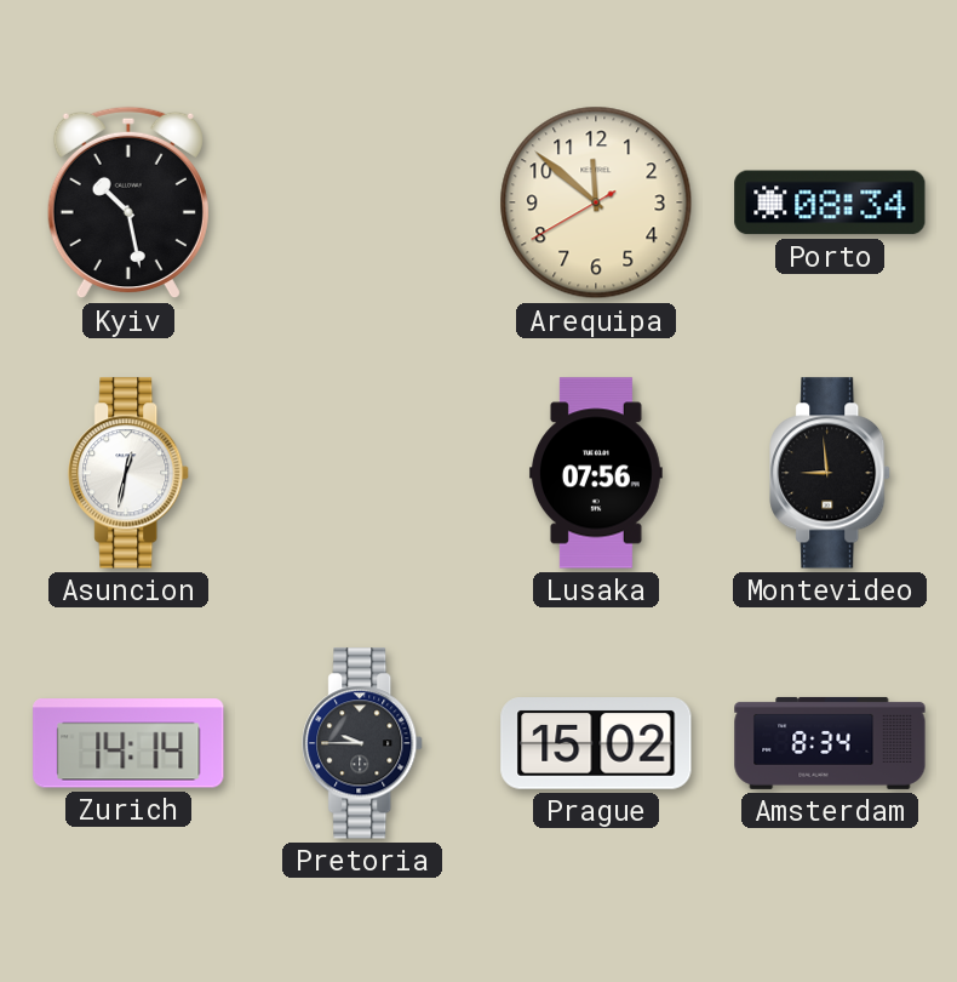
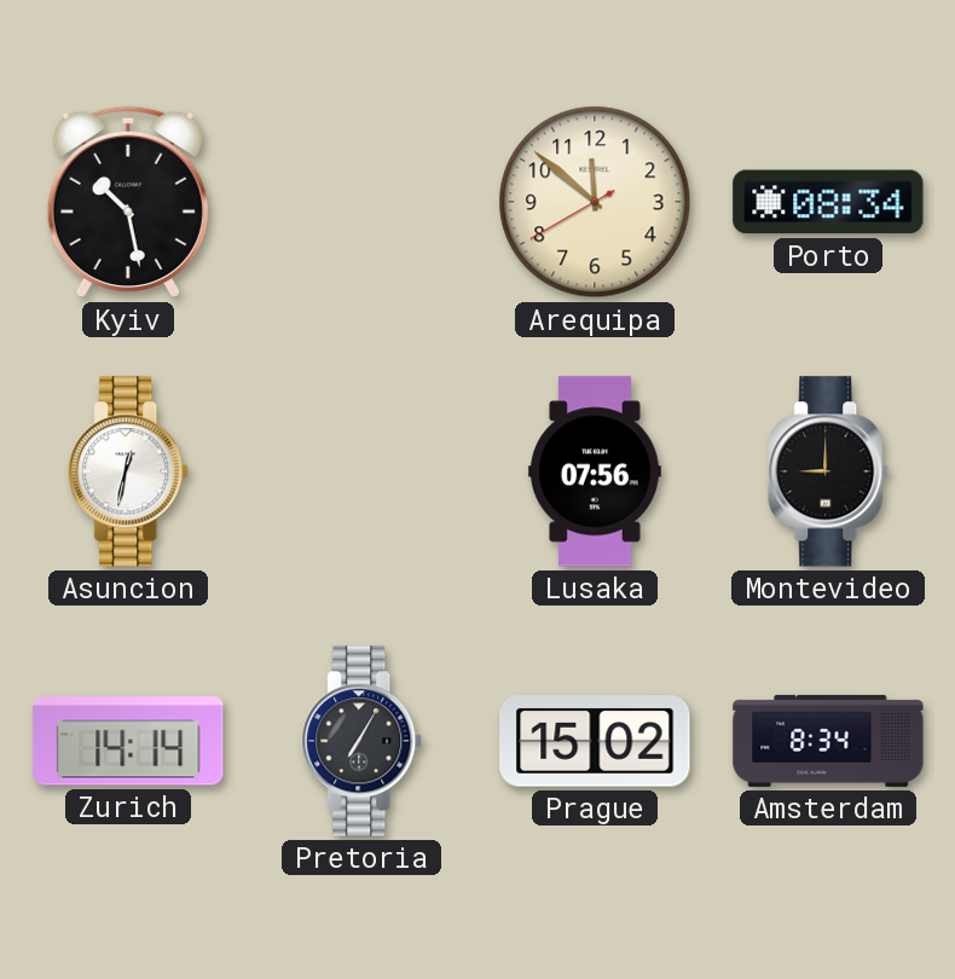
Montevideo: 8:59 -> 9:00
Pretoria: 9:45 -> 7:05
